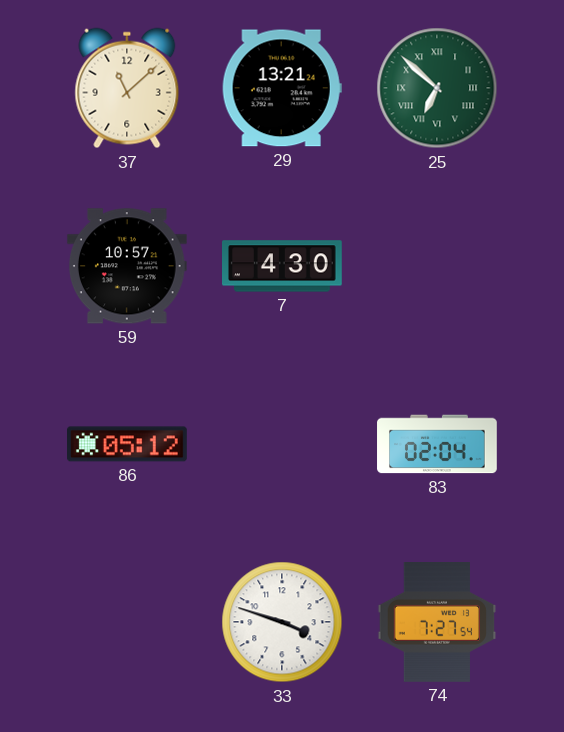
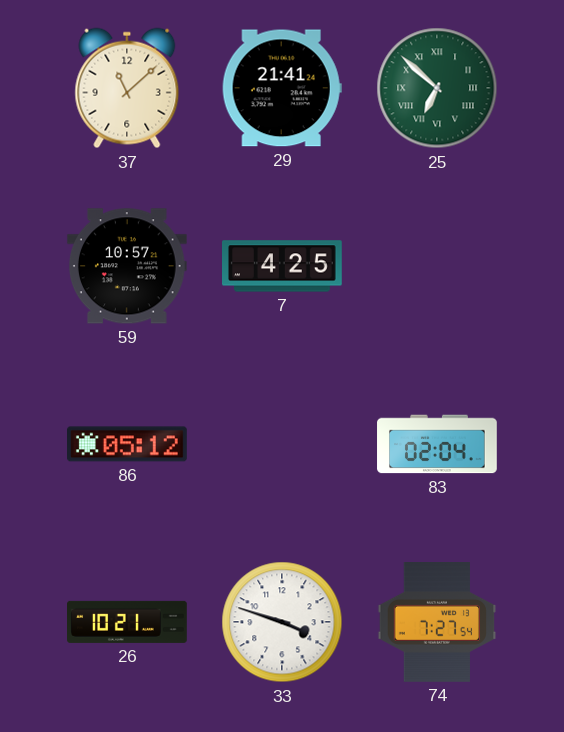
29: 13:21 -> 21:41
7: 4:30 -> 4:25
26: none -> 10:21
